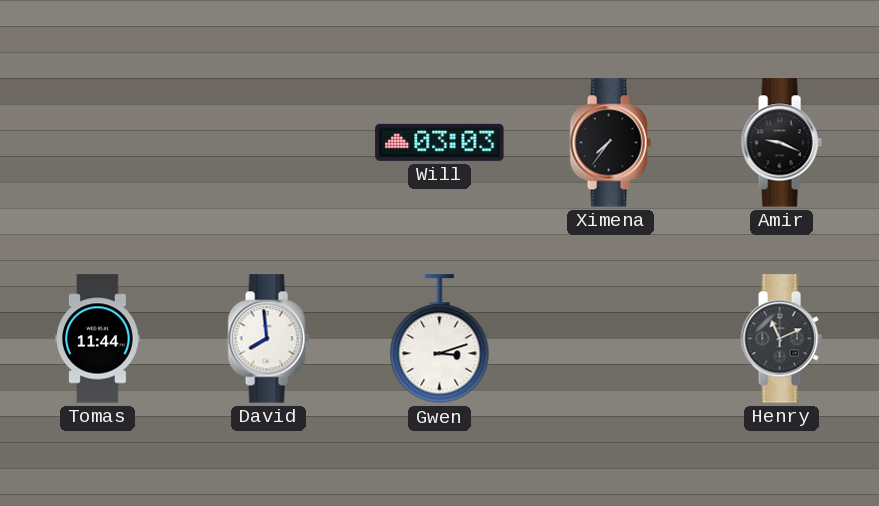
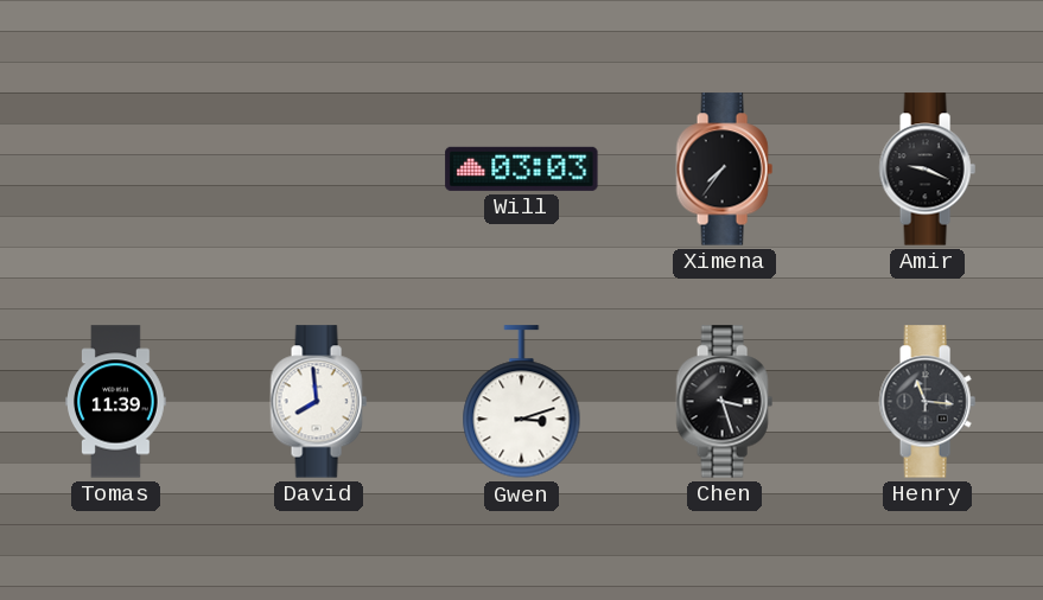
Tomas: 11:44 -> 11:39
Chen: none -> 3:27
Henry: 11:11 -> 11:16
